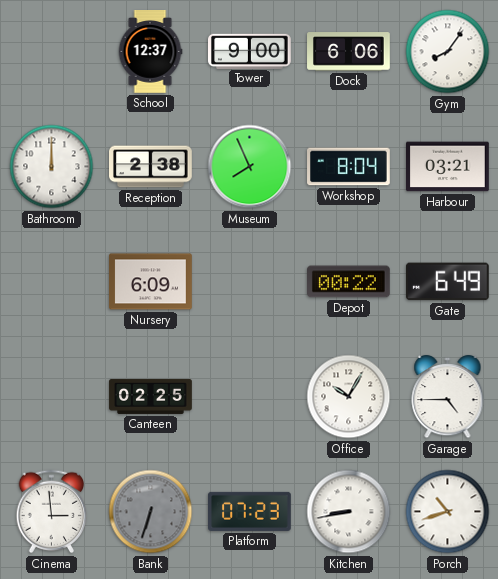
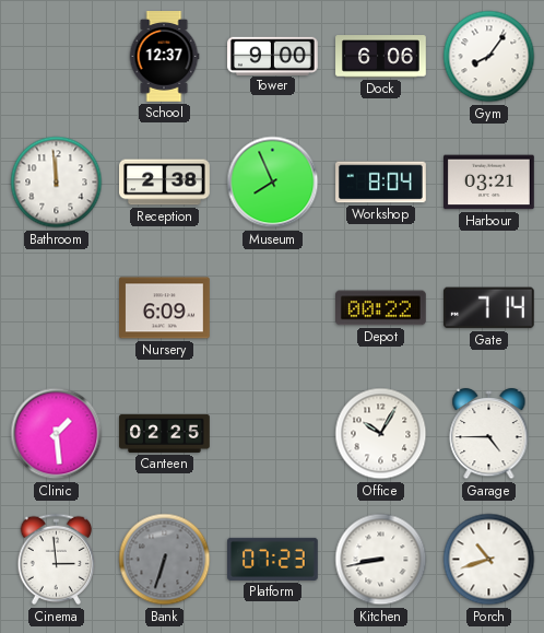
Bathroom: 12:00 -> 11:59
Gate: 6:49 -> 7:14
Clinic: none -> 1:29
